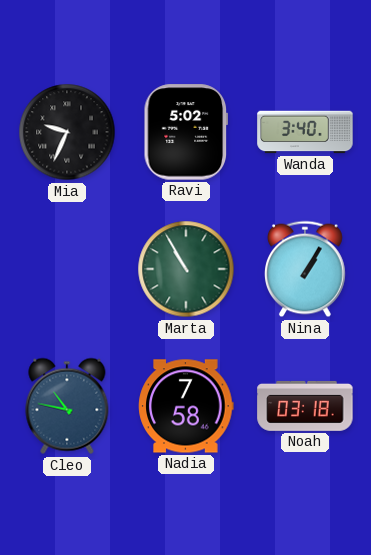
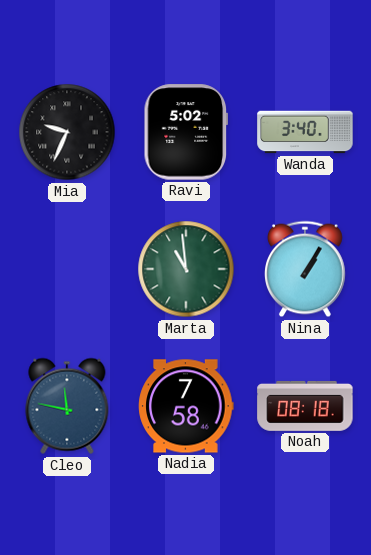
Marta: 10:55 -> 10:59
Cleo: 10:47 -> 11:47
Noah: 03:18 -> 08:18
